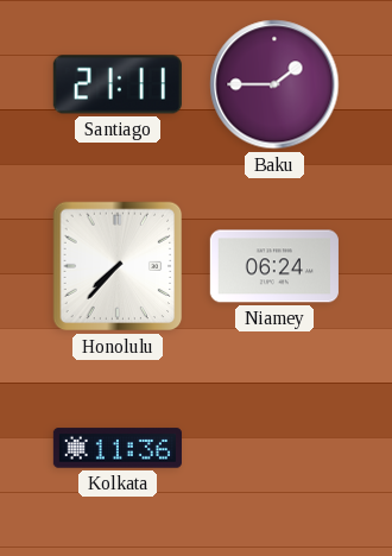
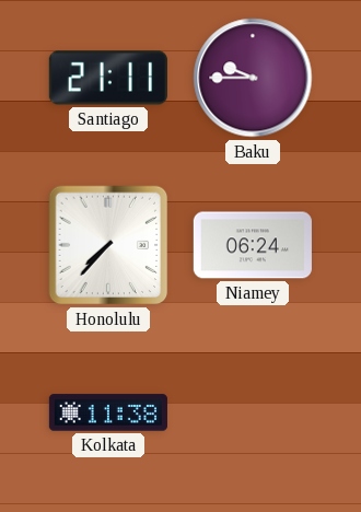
Baku: 1:45 -> 9:45
Kolkata: 11:36 -> 11:38
